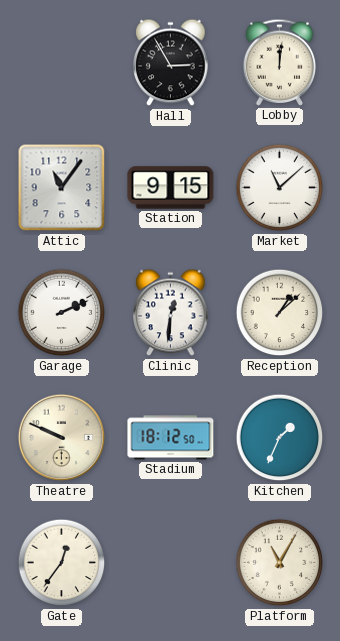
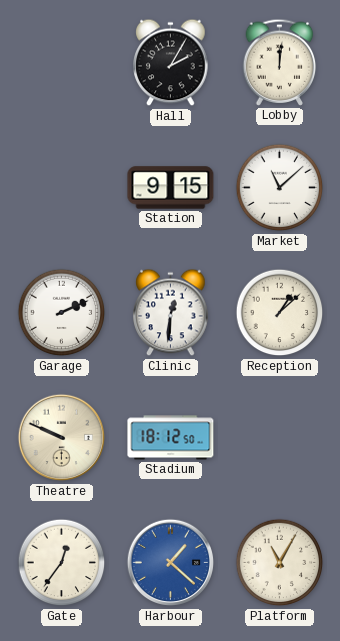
Hall: 2:55 -> 2:05
Attic: 11:06 -> none
Kitchen: 1:34 -> none
Harbour: none -> 1:22
